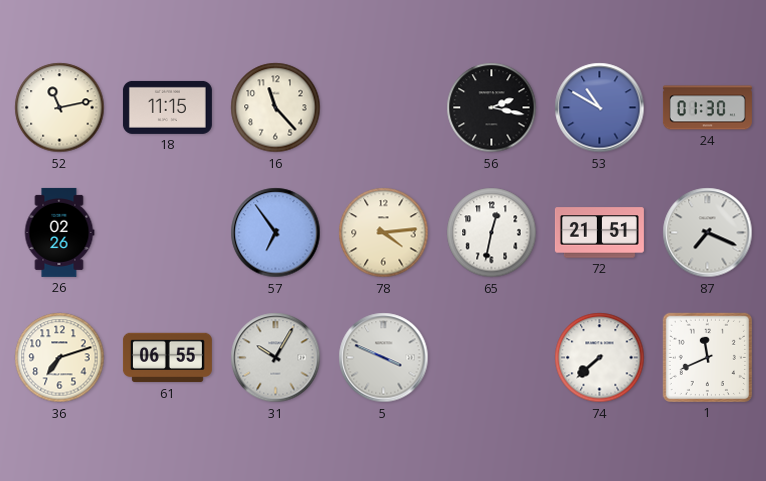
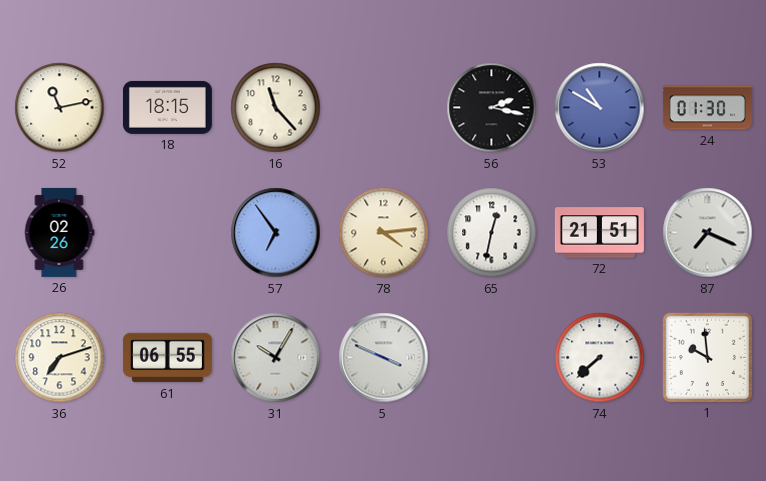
18: 11:15 -> 18:15
1: 11:41 -> 9:59
